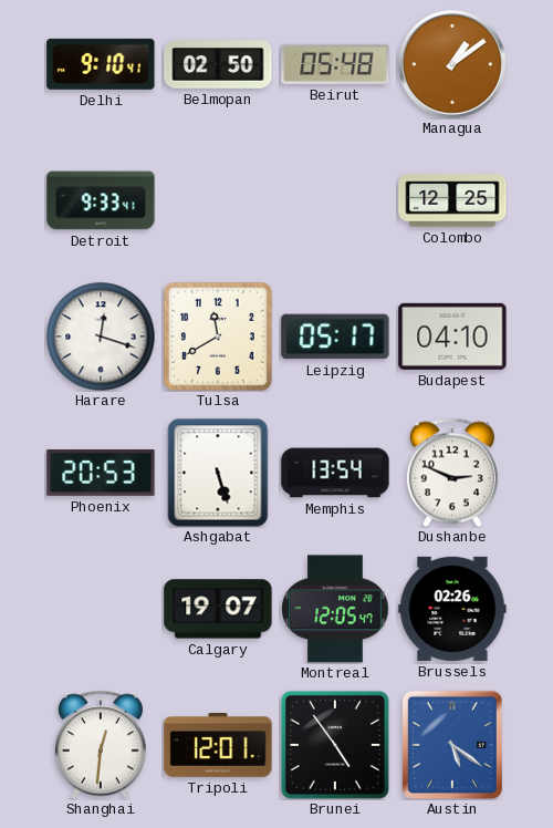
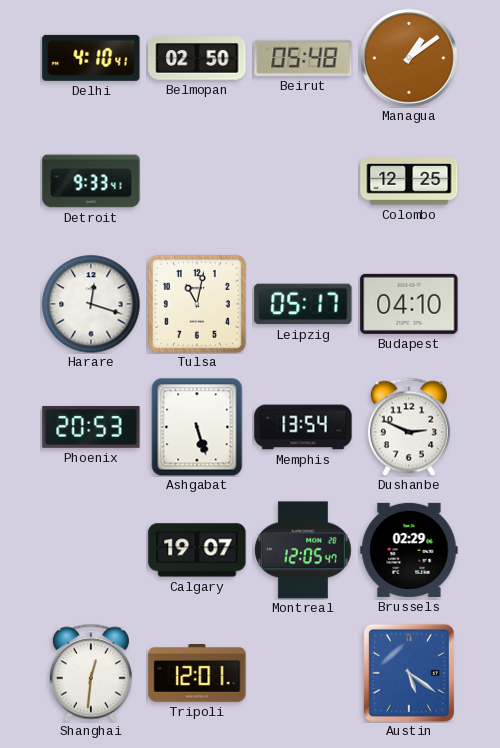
Delhi: 9:10 -> 4:10
Tulsa: 11:40 -> 11:02
Brussels: 02:26 -> 02:29
Brunei: 4:54 -> none
